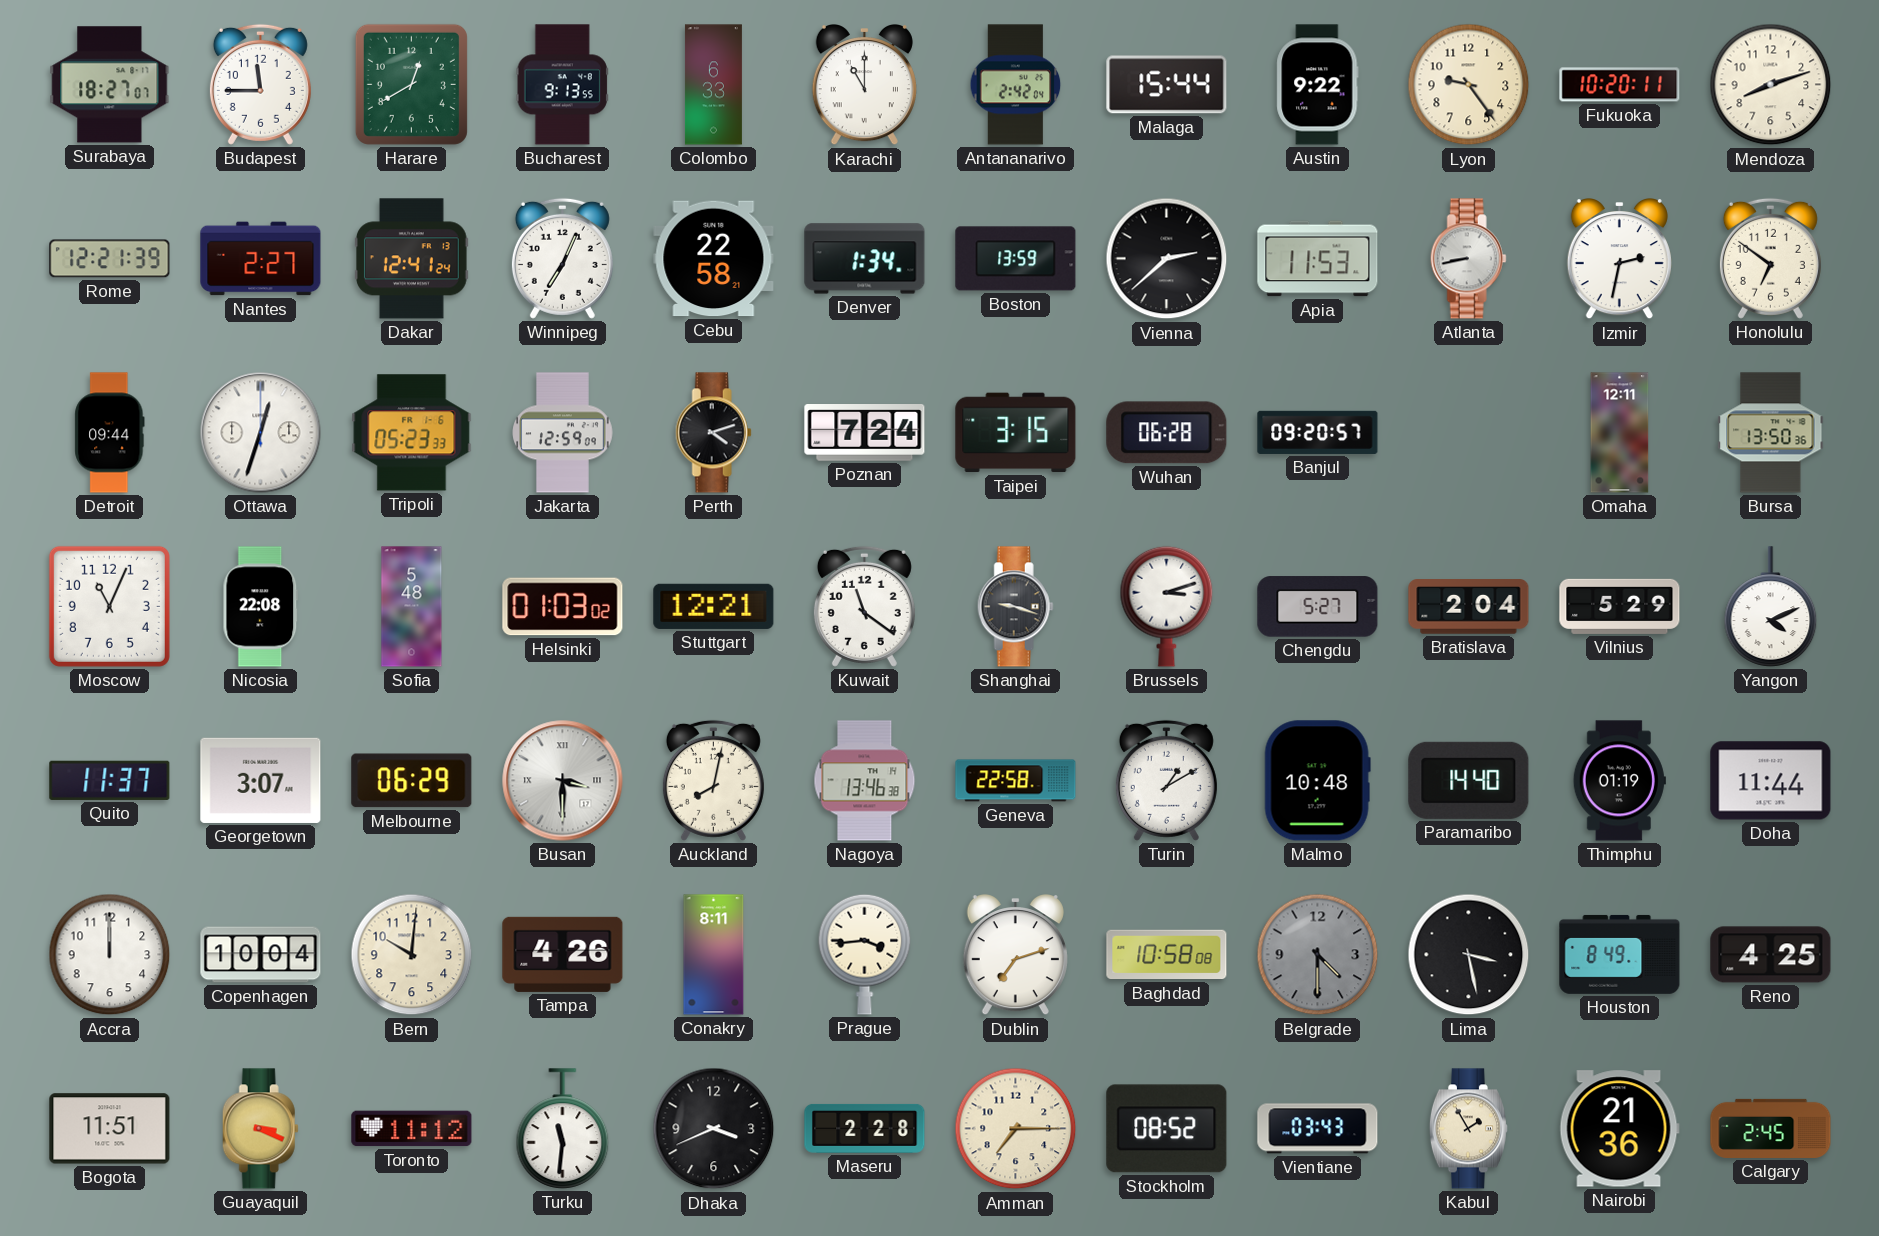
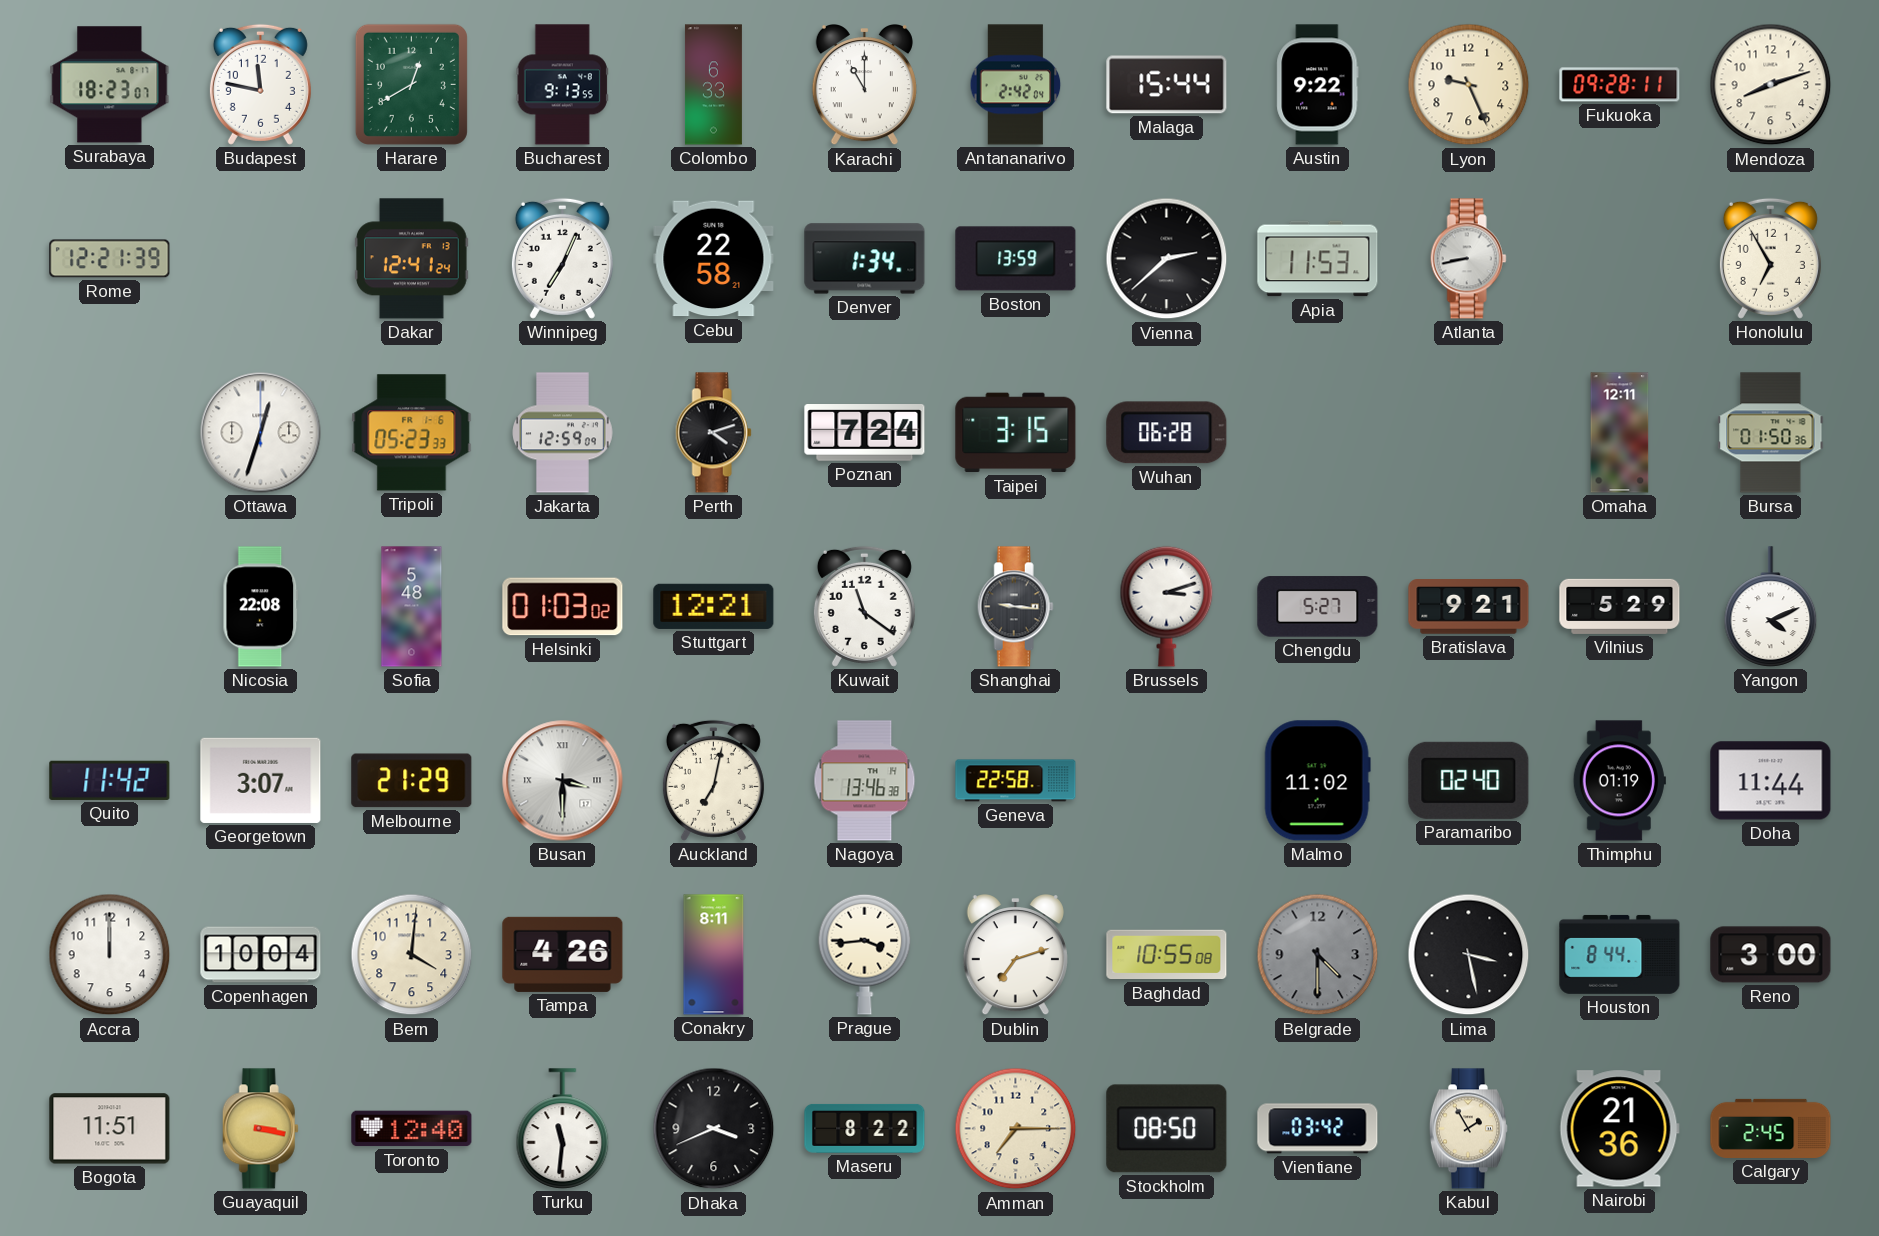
Surabaya: 18:27 -> 18:23
Budapest: 11:45 -> 11:47
Lyon: 9:24 -> 9:26
Fukuoka: 10:20 -> 09:28
Nantes: 2:27 -> none
Izmir: 2:32 -> none
Honolulu: 6:51 -> 6:55
Detroit: 09:44 -> none
Banjul: 09:20 -> none
Bursa: 13:50 -> 01:50
Moscow: 11:04 -> none
Shanghai: 9:18 -> 9:16
Bratislava: 2:04 -> 9:21
Quito: 11:37 -> 11:42
Melbourne: 06:29 -> 21:29
Auckland: 8:02 -> 7:02
Turin: 1:10 -> none
Malmo: 10:48 -> 11:02
Paramaribo: 14:40 -> 02:40
Bern: 10:01 -> 4:01
Baghdad: 10:58 -> 10:55
Houston: 8:49 -> 8:44
Reno: 4:25 -> 3:00
Guayaquil: 3:19 -> 3:17
Toronto: 11:12 -> 12:40
Maseru: 2:28 -> 8:22
Stockholm: 08:52 -> 08:50
Vientiane: 03:43 -> 03:42
